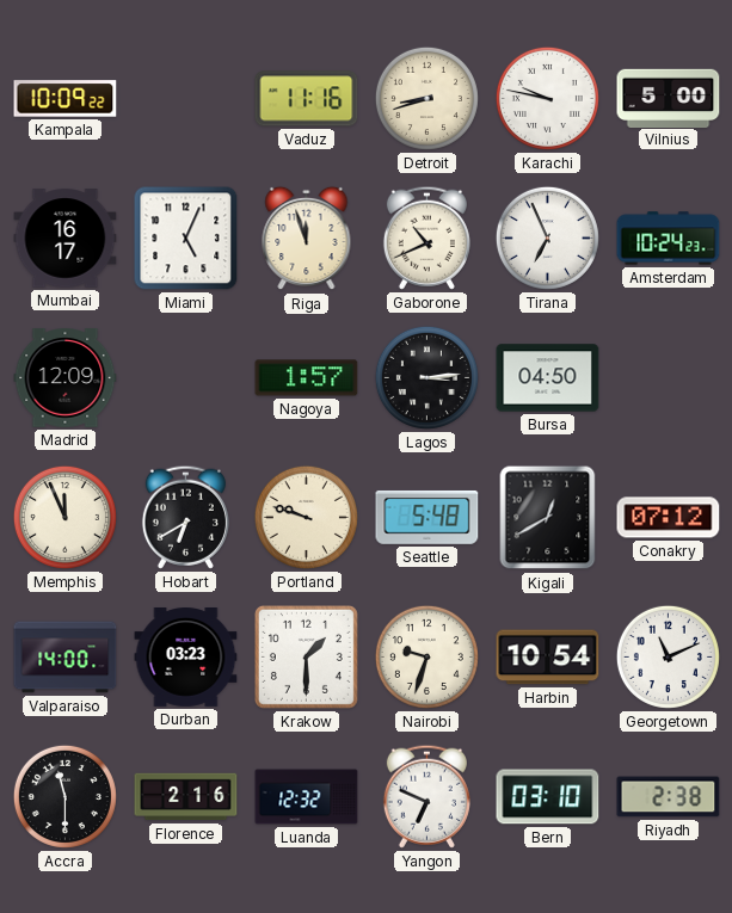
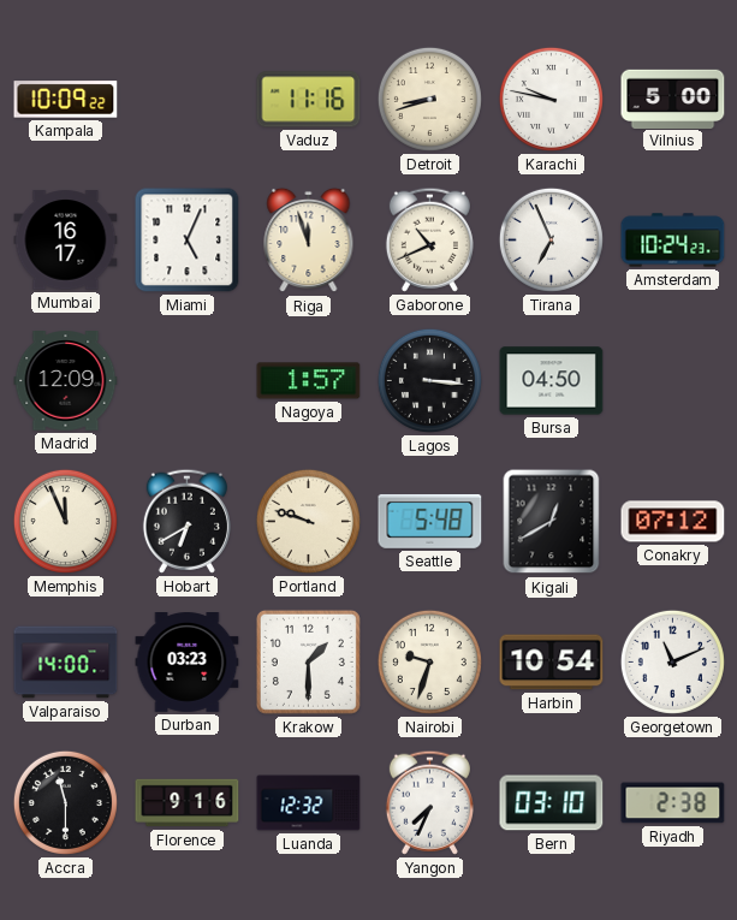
Lagos: 3:14 -> 3:16
Florence: 2:16 -> 9:16
Yangon: 6:49 -> 7:34
